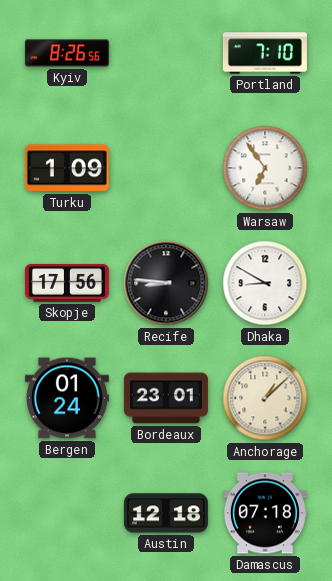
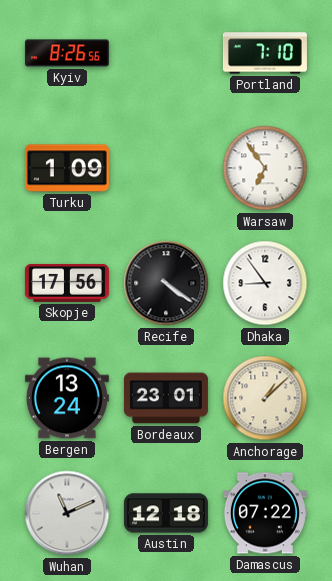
Recife: 8:46 -> 4:21
Dhaka: 8:50 -> 8:54
Bergen: 01:24 -> 13:24
Wuhan: none -> 11:11
Damascus: 07:18 -> 07:22
